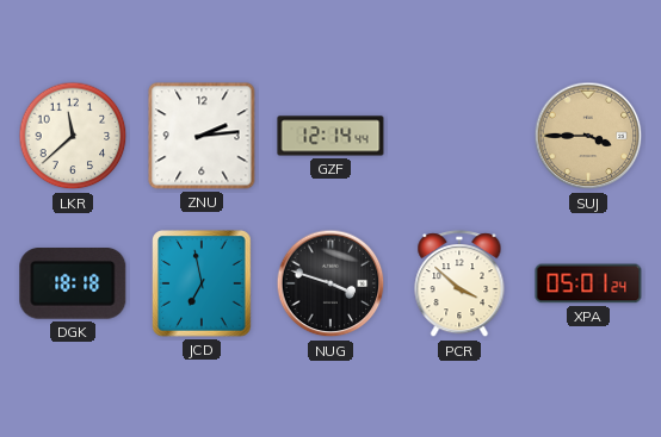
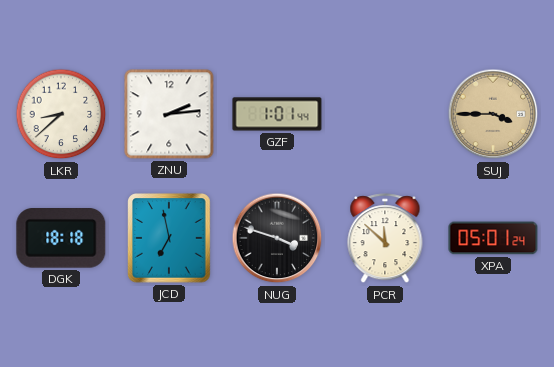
LKR: 11:38 -> 8:38
GZF: 12:14 -> 1:01
PCR: 3:52 -> 11:52
